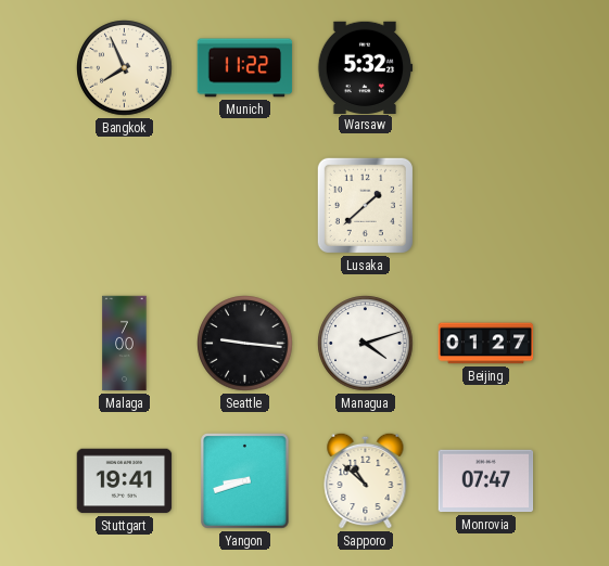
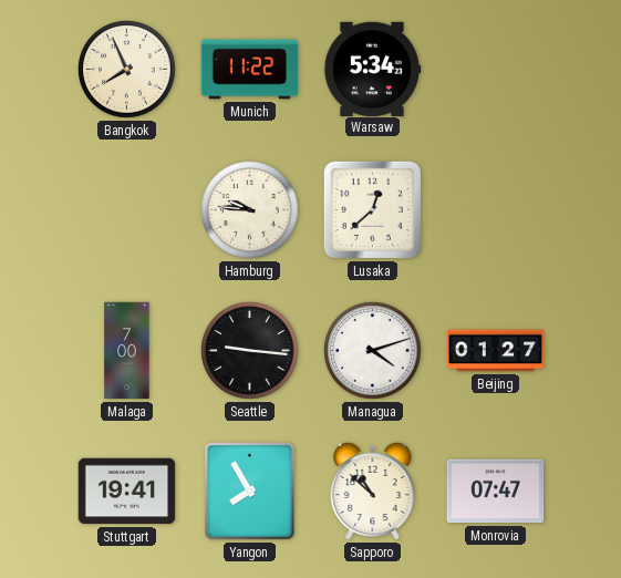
Warsaw: 5:32 -> 5:34
Hamburg: none -> 9:46
Lusaka: 1:38 -> 12:38
Yangon: 8:42 -> 7:55
